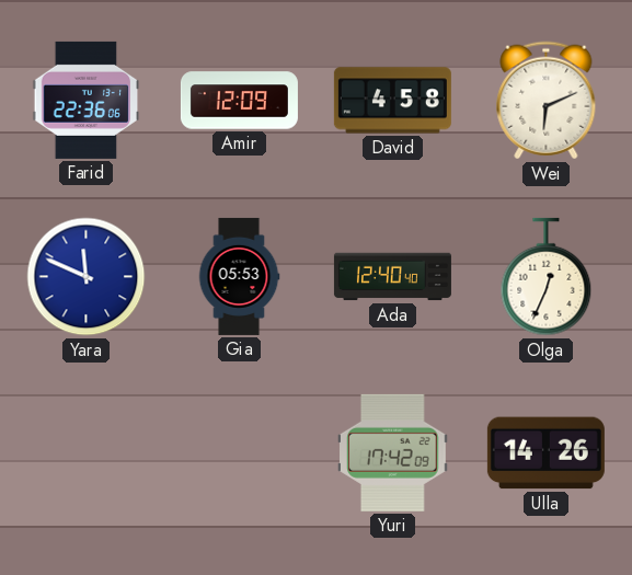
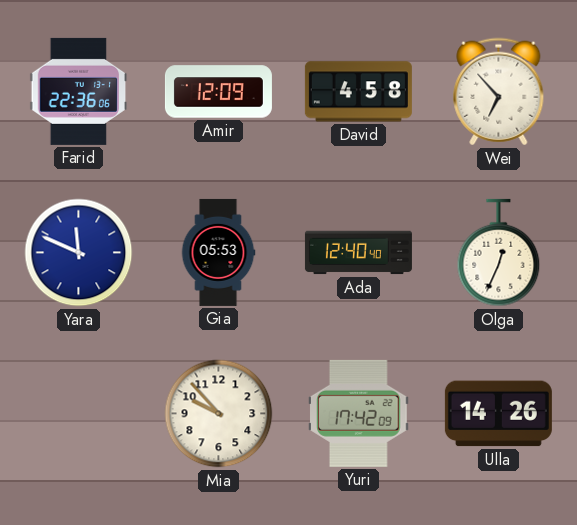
Wei: 6:11 -> 6:53
Mia: none -> 9:53
